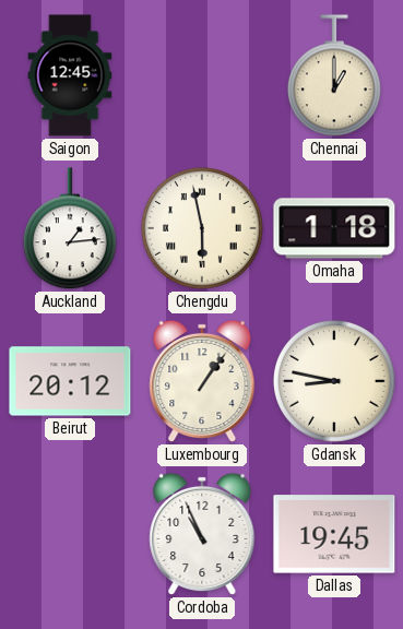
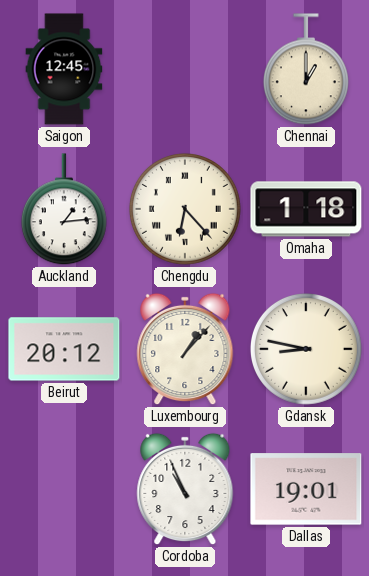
Chengdu: 5:58 -> 6:23
Luxembourg: 1:06 -> 1:07
Dallas: 19:45 -> 19:01
